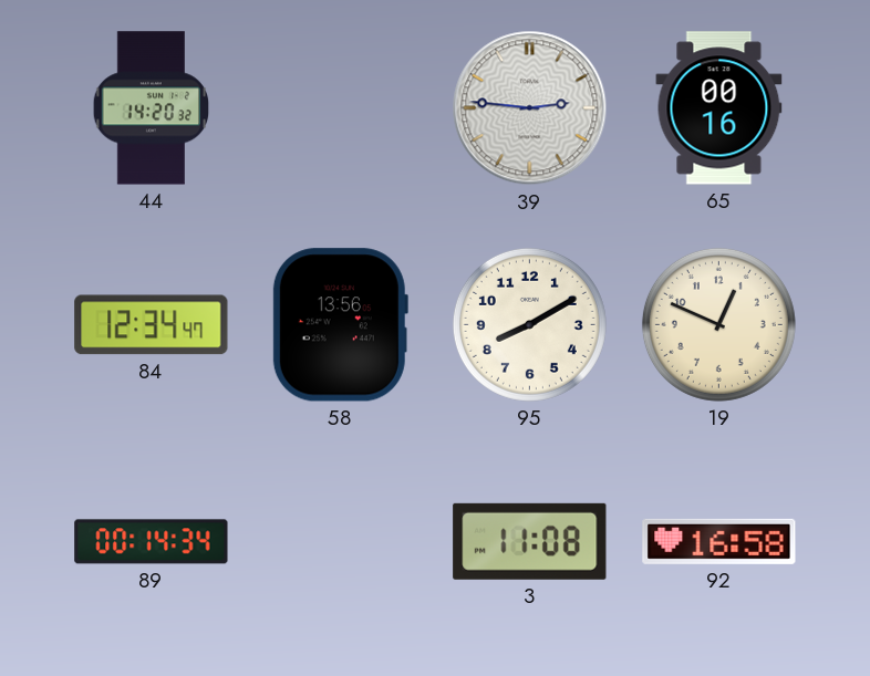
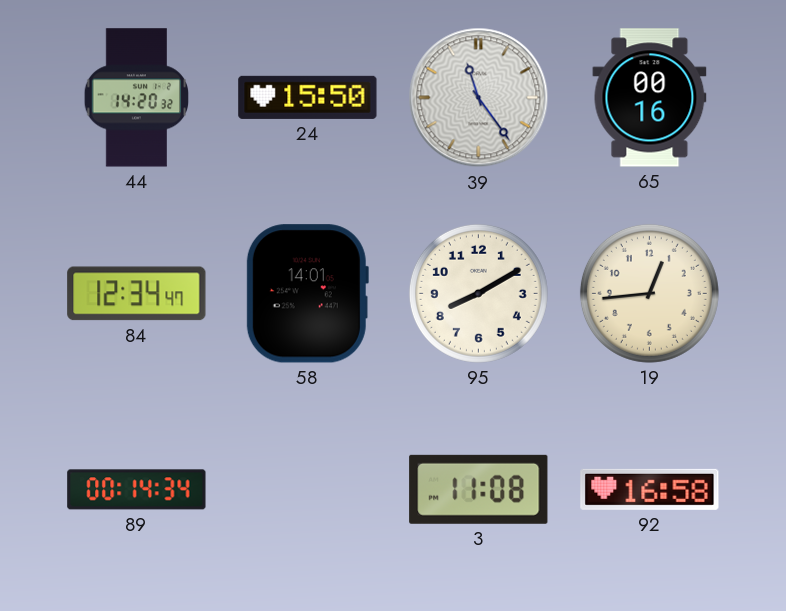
24: none -> 15:50
39: 2:46 -> 11:24
58: 13:56 -> 14:01
19: 12:49 -> 12:44
